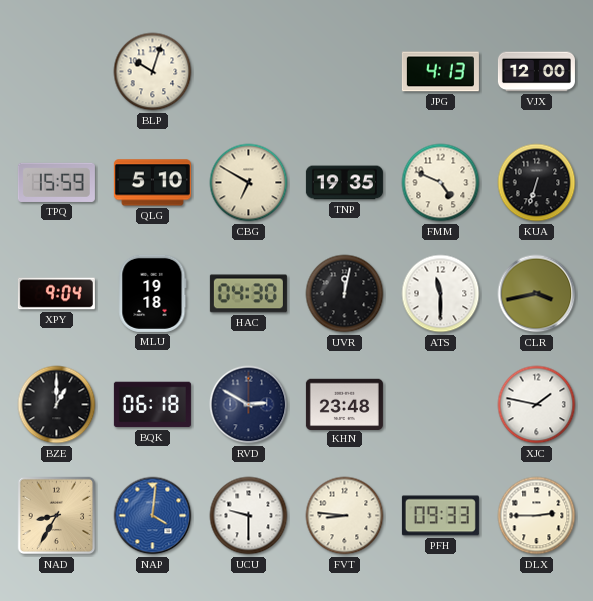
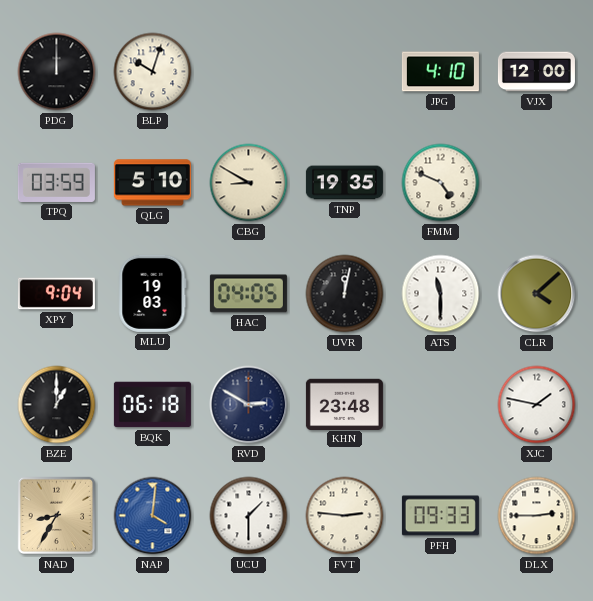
PDG: none -> 12:00
JPG: 4:13 -> 4:10
TPQ: 15:59 -> 03:59
CBG: 6:50 -> 8:50
KUA: 6:33 -> none
MLU: 19:18 -> 19:03
HAC: 04:30 -> 04:05
CLR: 3:43 -> 4:08
UCU: 9:30 -> 1:30
FVT: 8:46 -> 2:46
